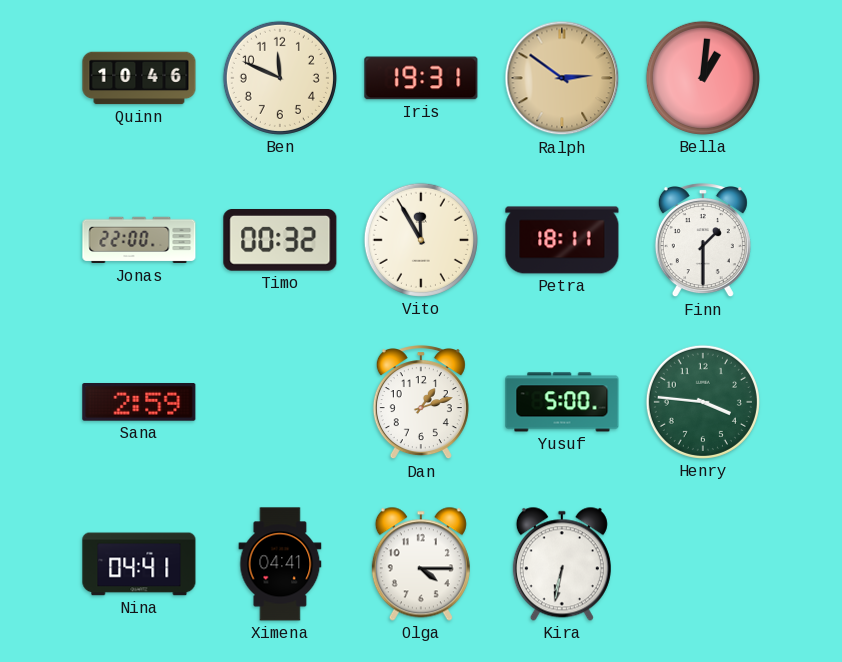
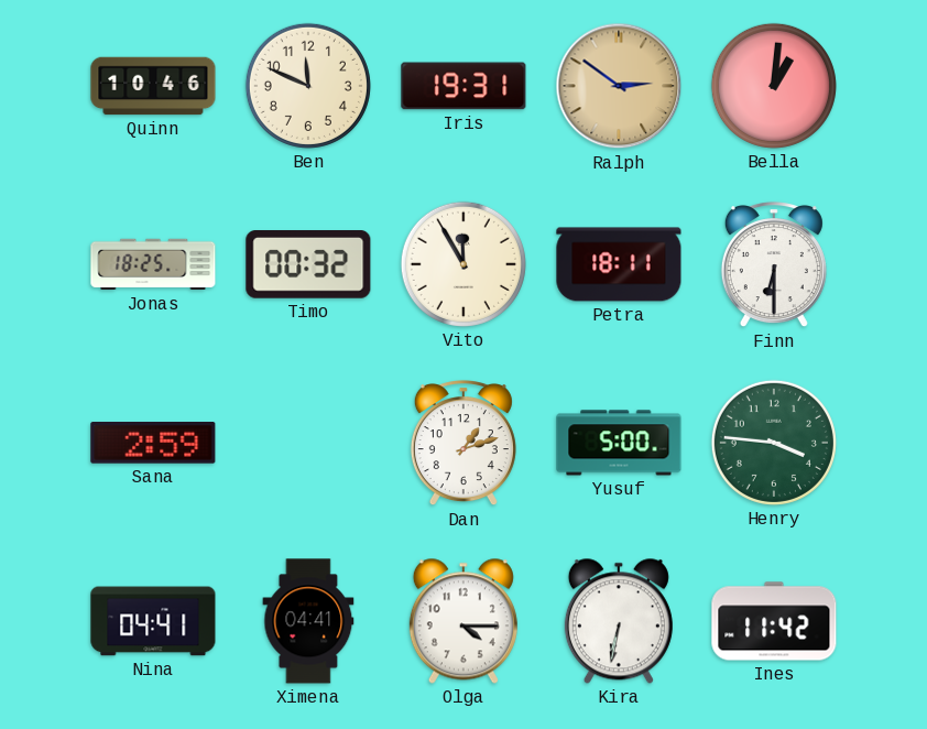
Jonas: 22:00 -> 18:25
Finn: 1:30 -> 6:30
Ines: none -> 11:42
